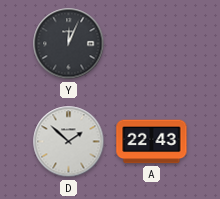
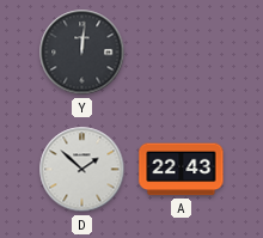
Y: 12:04 -> 12:01
